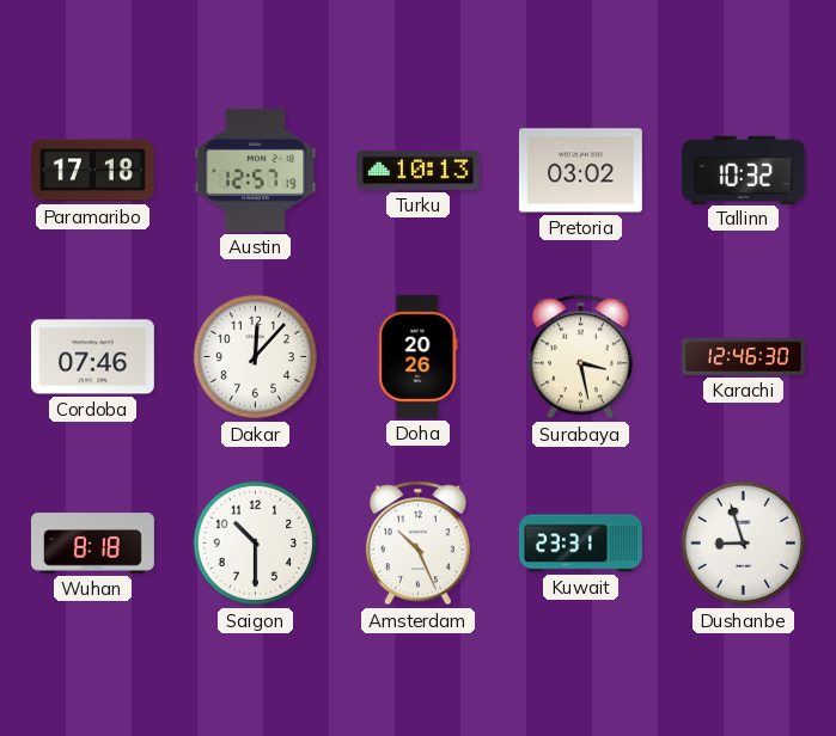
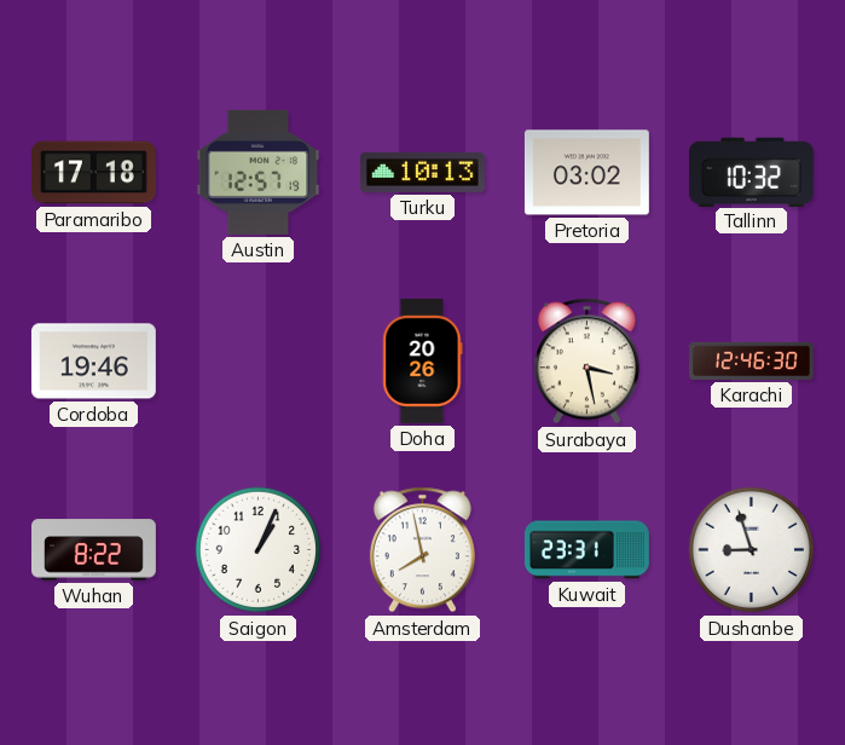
Cordoba: 07:46 -> 19:46
Dakar: 12:07 -> none
Wuhan: 8:18 -> 8:22
Saigon: 10:30 -> 1:04
Amsterdam: 10:26 -> 7:58
